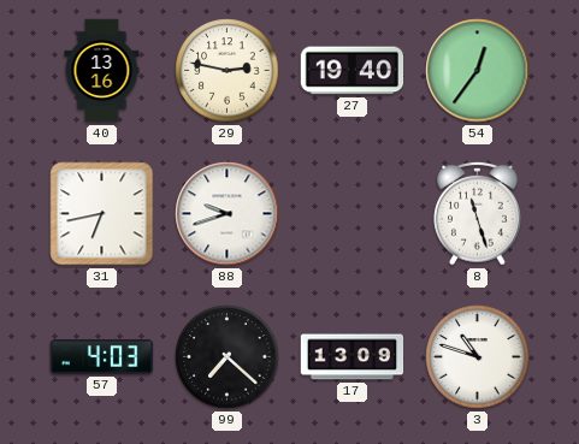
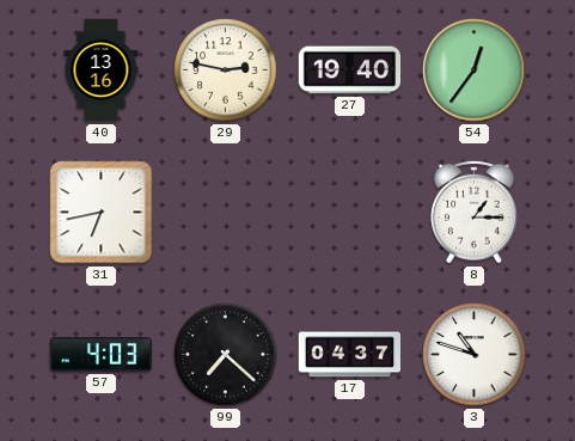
88: 9:42 -> none
8: 11:27 -> 1:15
17: 13:09 -> 04:37
